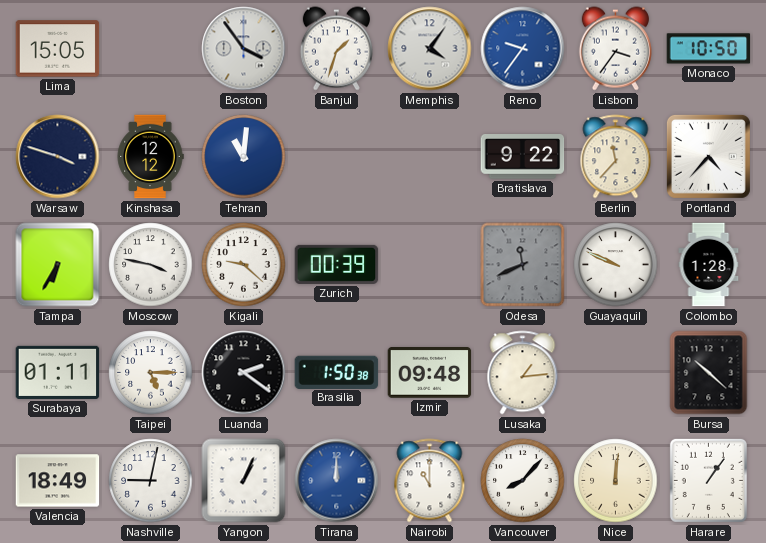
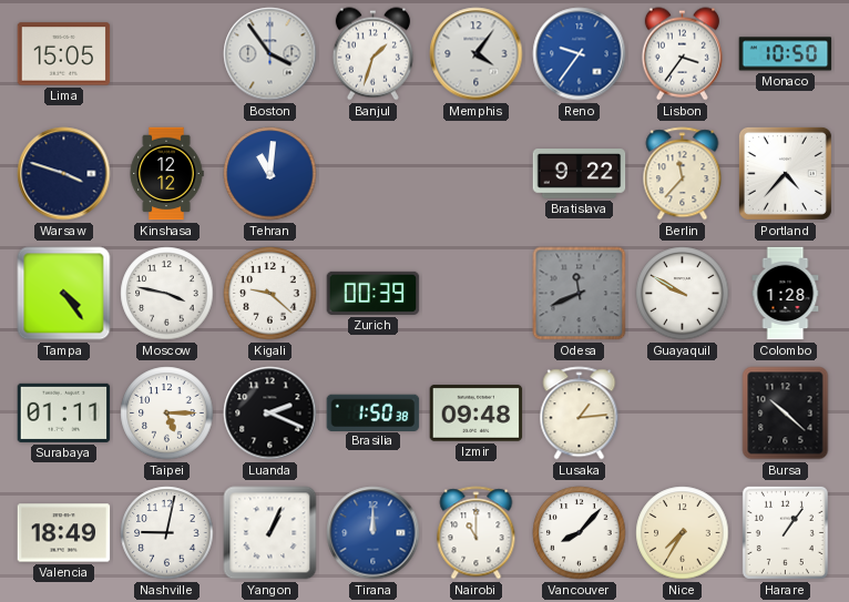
Tampa: 6:35 -> 4:24
Guayaquil: 9:49 -> 9:50
Luanda: 2:21 -> 2:19
Nice: 12:01 -> 7:35
